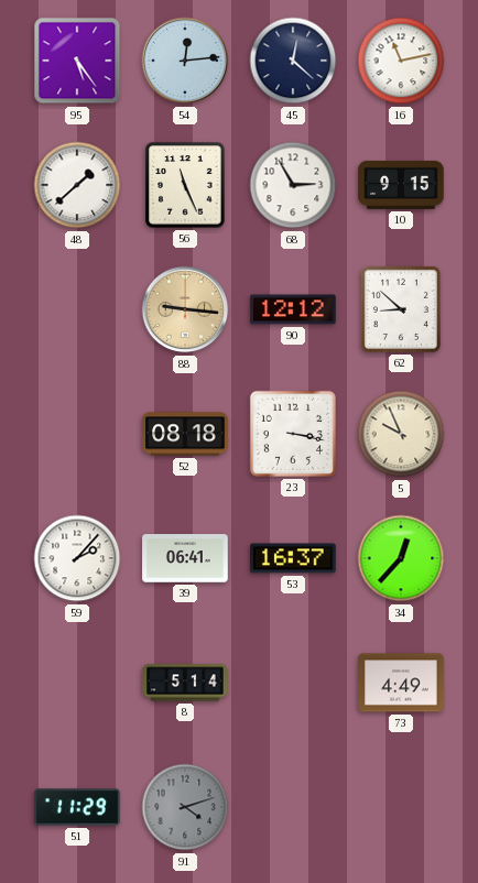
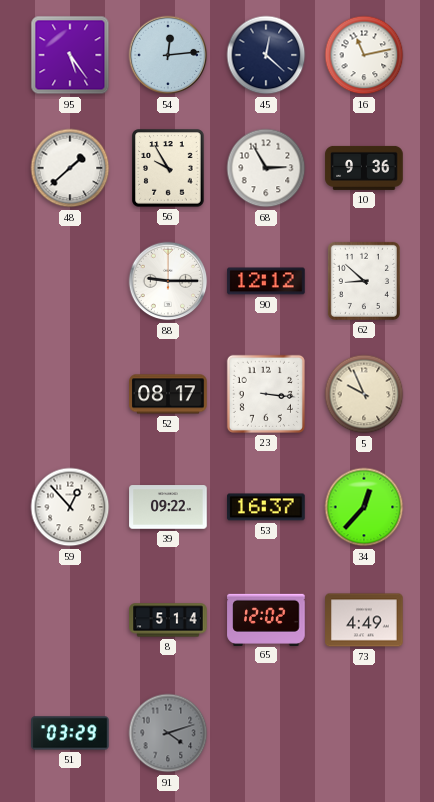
56: 11:26 -> 9:55
10: 9:15 -> 9:36
88: 9:16 -> 9:15
88 dial: champagne -> white
52: 08:18 -> 08:17
23: 3:17 -> 3:16
59: 2:07 -> 12:53
39: 06:41 -> 09:22
65: none -> 12:02
51: 11:29 -> 03:29
